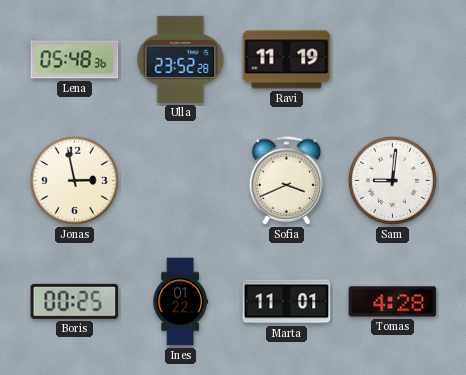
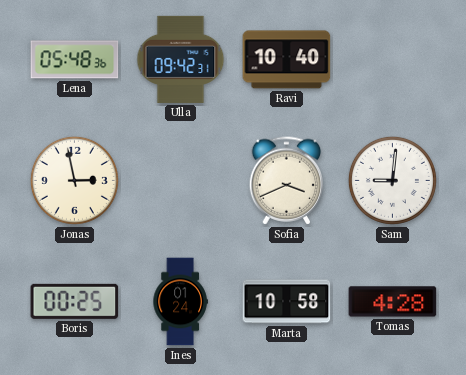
Ulla: 23:52 -> 09:42
Ravi: 11:19 -> 10:40
Ines: 01:22 -> 01:24
Marta: 11:01 -> 10:58
